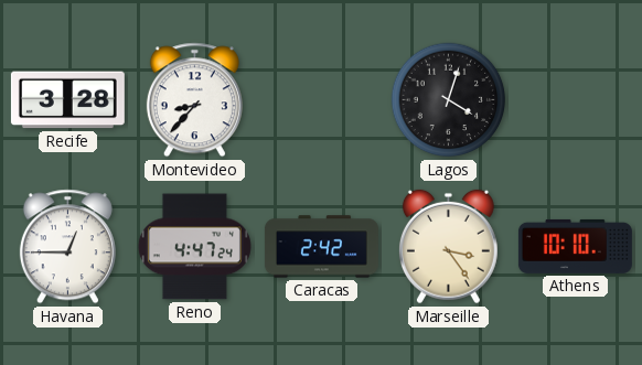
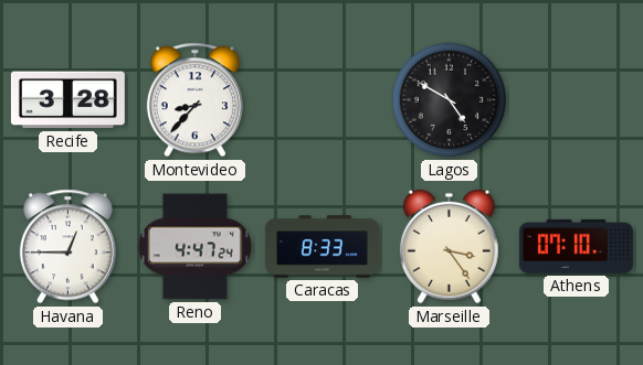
Lagos: 4:03 -> 4:50
Caracas: 2:42 -> 8:33
Athens: 10:10 -> 07:10
